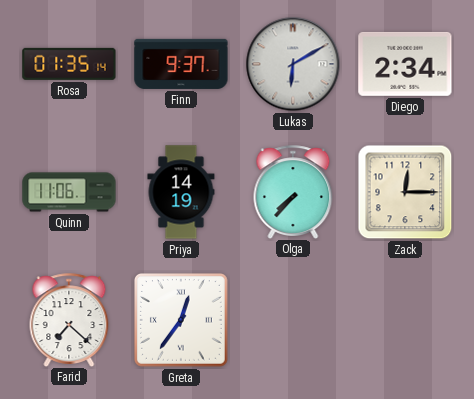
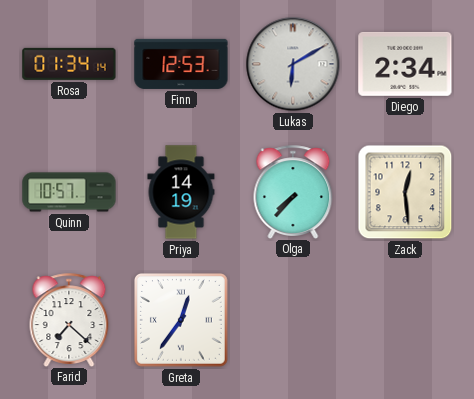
Rosa: 01:35 -> 01:34
Finn: 9:37 -> 12:53
Quinn: 11:06 -> 10:57
Zack: 12:15 -> 12:29
